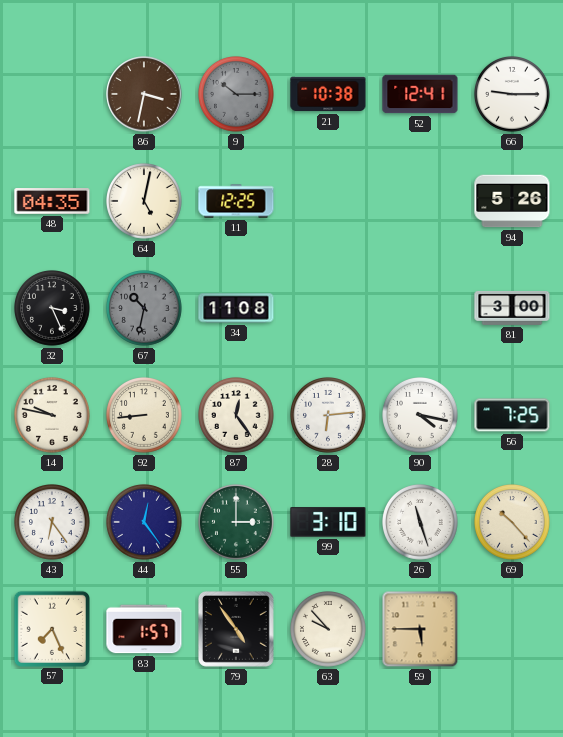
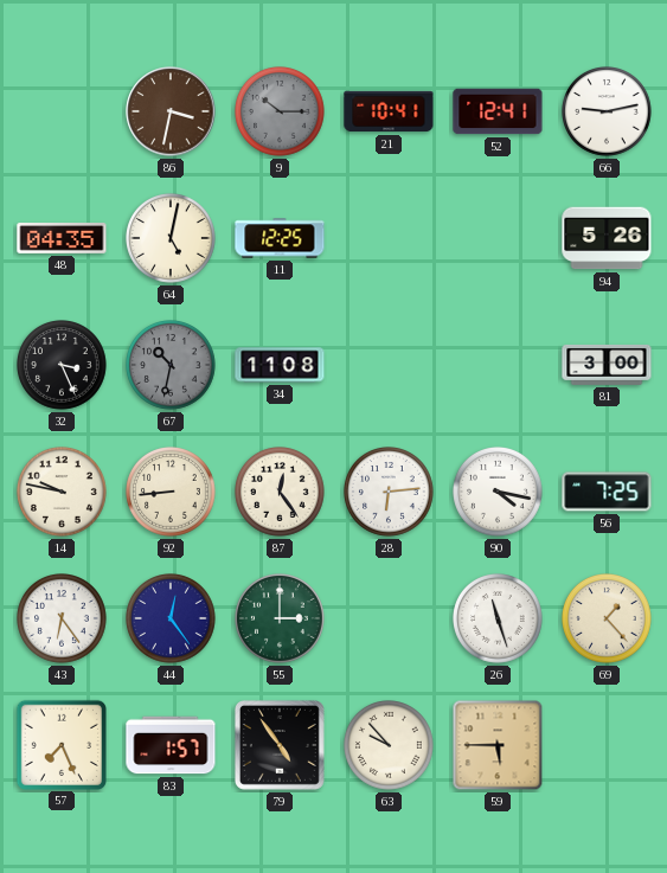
21: 10:38 -> 10:41
66: 9:15 -> 9:13
99: 3:10 -> none
69: 10:23 -> 1:23
